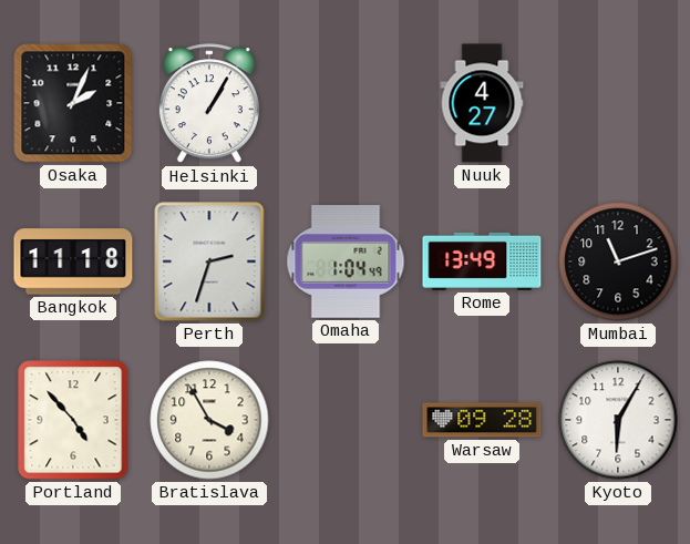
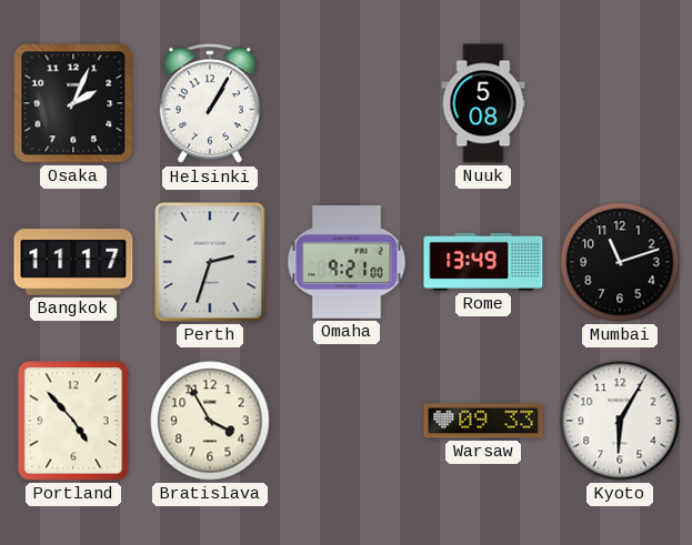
Nuuk: 4:27 -> 5:08
Bangkok: 11:18 -> 11:17
Omaha: 1:04 -> 9:21
Warsaw: 09:28 -> 09:33
